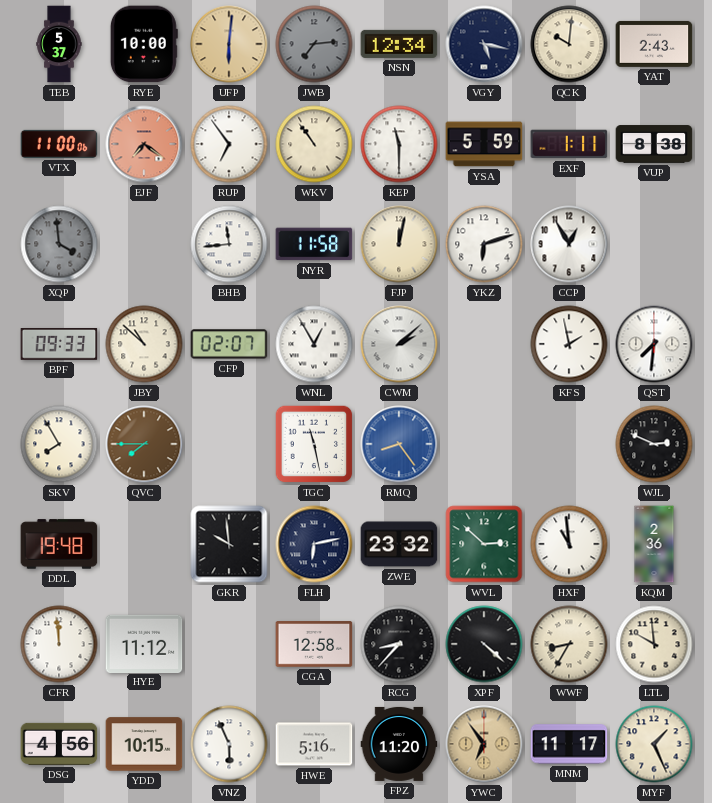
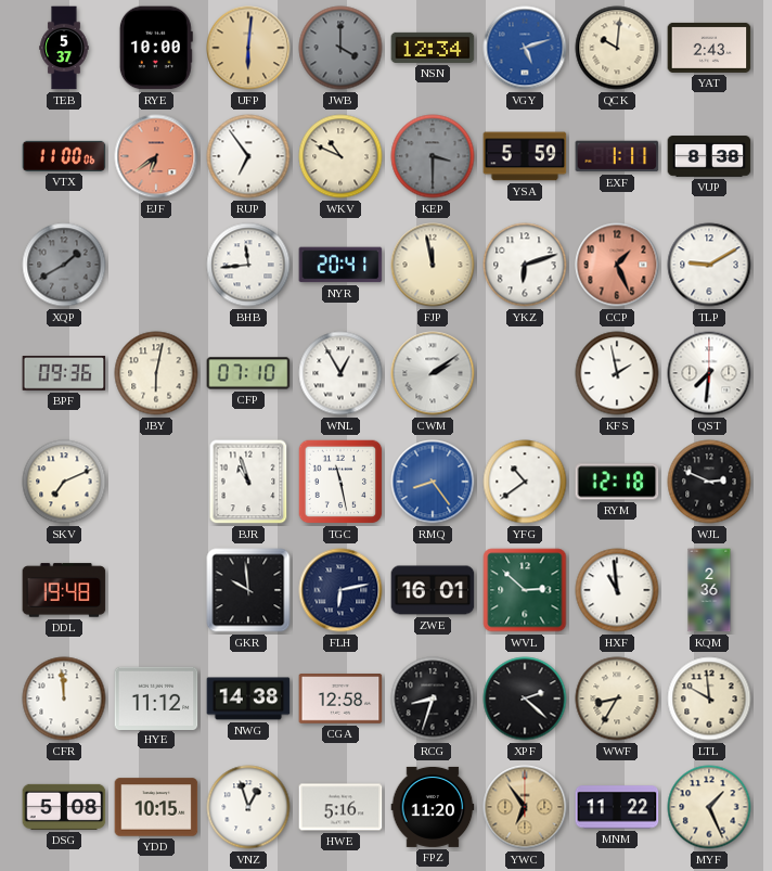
JWB: 7:14 -> 4:00
VGY: 5:17 -> 5:12
VGY dial: navy -> blue
EJF: 7:21 -> 6:39
WKV: 10:54 -> 10:49
KEP: 11:30 -> 3:30
KEP dial: white -> grey
XQP: 3:59 -> 1:40
NYR: 11:58 -> 20:41
FJP: 12:02 -> 11:58
CCP: 12:55 -> 1:26
CCP dial: white -> salmon
TLP: none -> 9:10
BPF: 09:33 -> 09:36
JBY: 10:52 -> 6:02
CFP: 02:07 -> 07:10
CWM: 2:08 -> 2:09
SKV: 7:55 -> 7:11
QVC: 7:45 -> none
BJR: none -> 10:57
YFG: none -> 10:39
RYM: none -> 12:18
ZWE: 23:32 -> 16:01
NWG: none -> 14:38
RCG: 8:37 -> 8:33
XPF: 4:22 -> 2:22
DSG: 4:56 -> 5:08
VNZ: 5:56 -> 12:57
MNM: 11:17 -> 11:22
